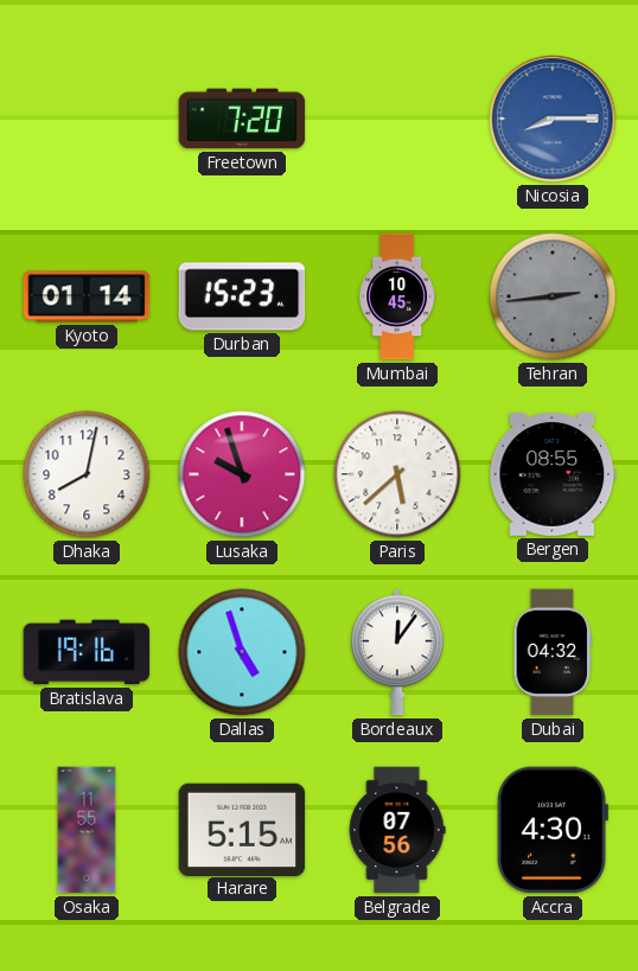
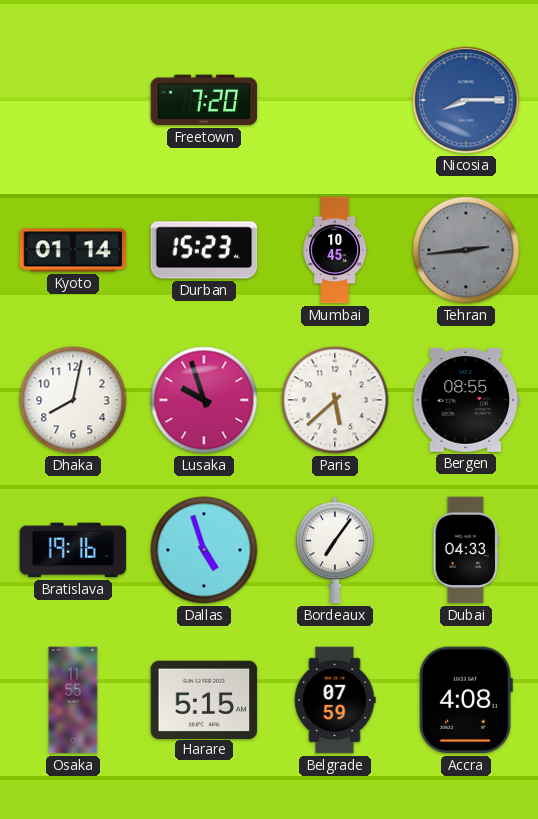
Bordeaux: 12:06 -> 7:06
Dubai: 04:32 -> 04:33
Belgrade: 07:56 -> 07:59
Accra: 4:30 -> 4:08
